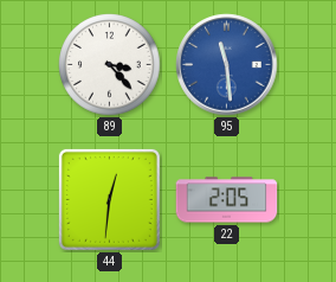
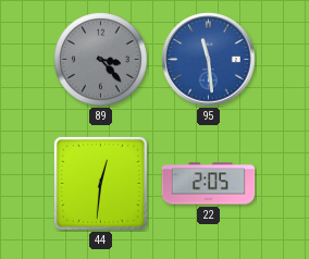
89 dial: white -> grey
